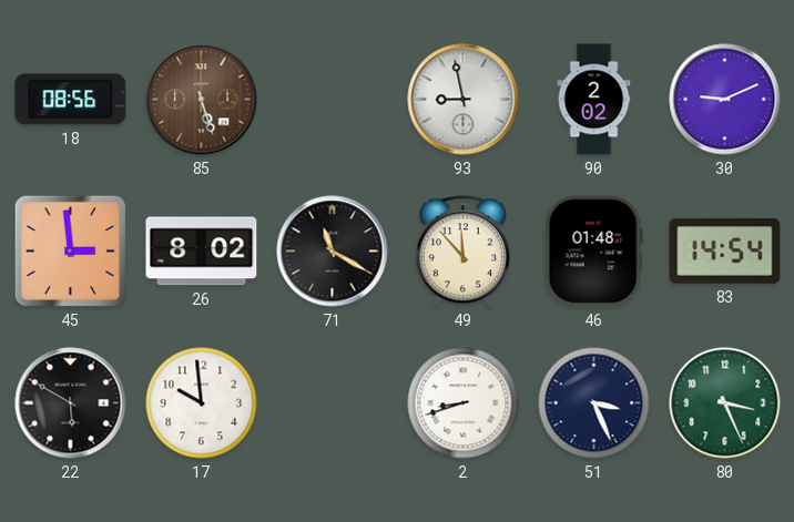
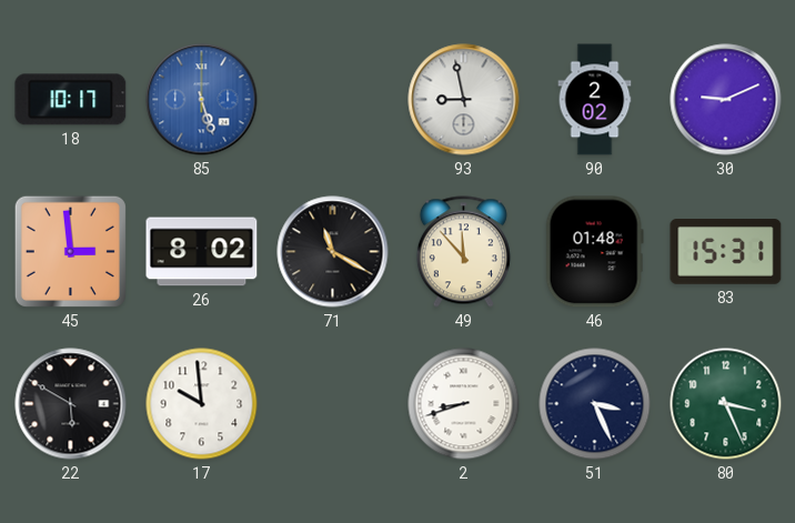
18: 08:56 -> 10:17
85 dial: brown -> blue
83: 14:54 -> 15:31
